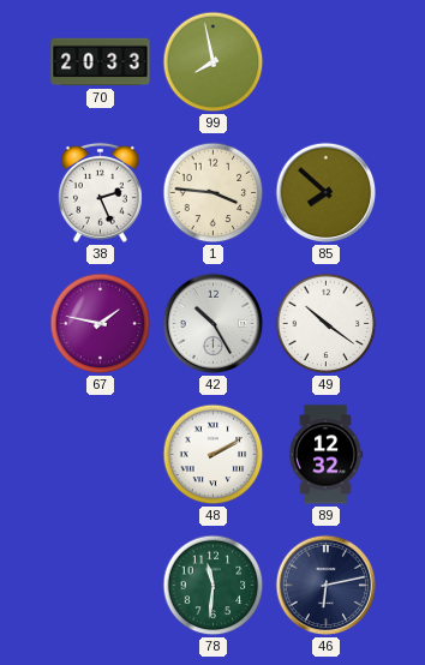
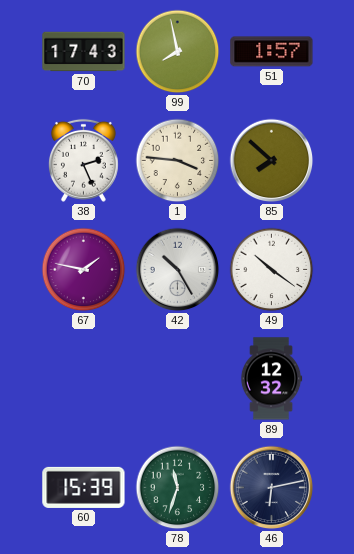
70: 20:33 -> 17:43
51: none -> 1:57
48: 2:10 -> none
60: none -> 15:39
78: 11:31 -> 11:33
